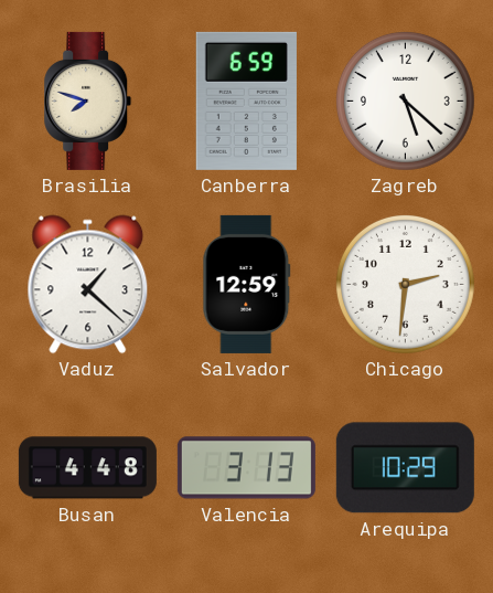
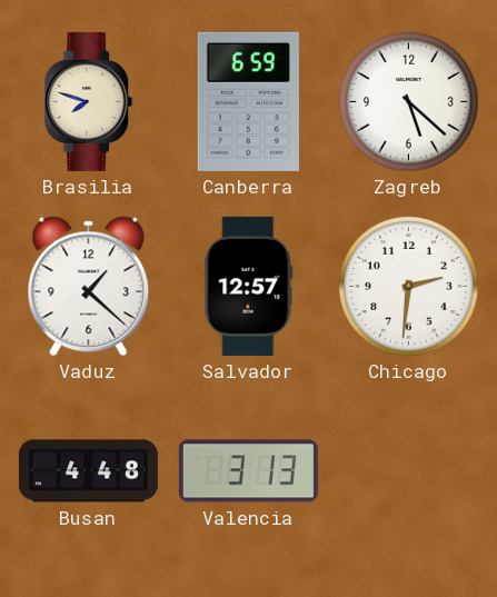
Salvador: 12:59 -> 12:57
Arequipa: 10:29 -> none
